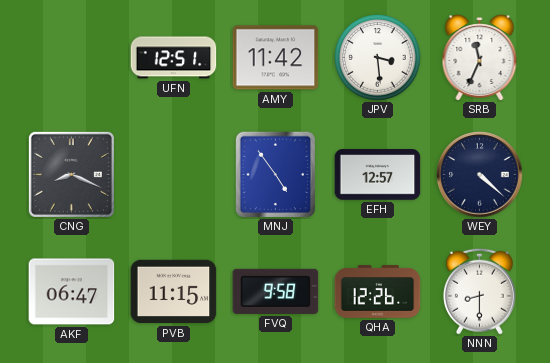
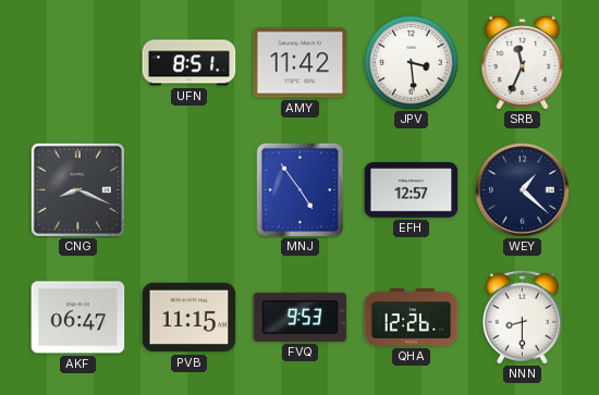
UFN: 12:51 -> 8:51
WEY: 4:22 -> 1:22
FVQ: 9:58 -> 9:53
